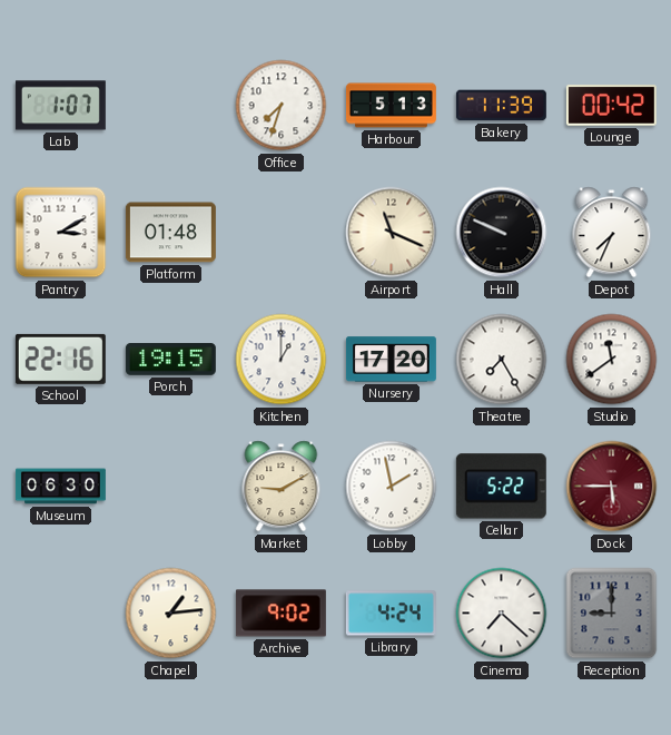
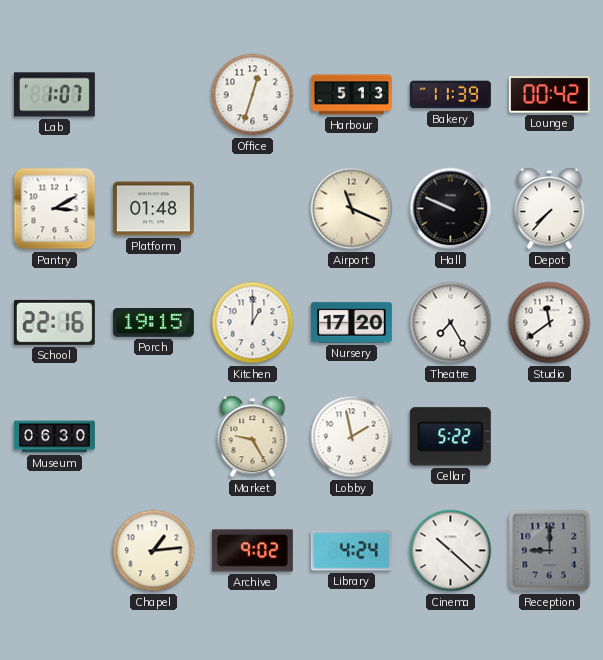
Office: 7:33 -> 12:33
Depot: 7:34 -> 7:37
Market: 9:10 -> 9:25
Dock: 5:45 -> none
Cinema: 7:22 -> 10:22
